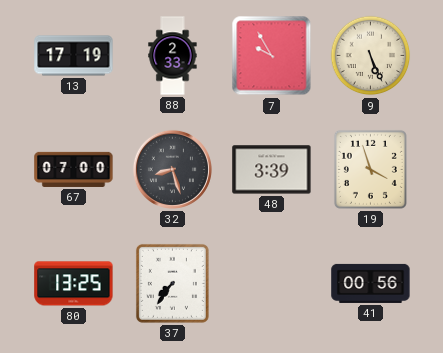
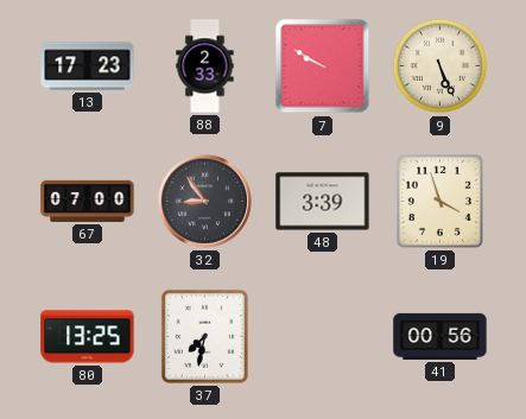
13: 17:19 -> 17:23
7: 9:55 -> 9:50
32: 8:27 -> 8:54
37: 7:36 -> 7:32
